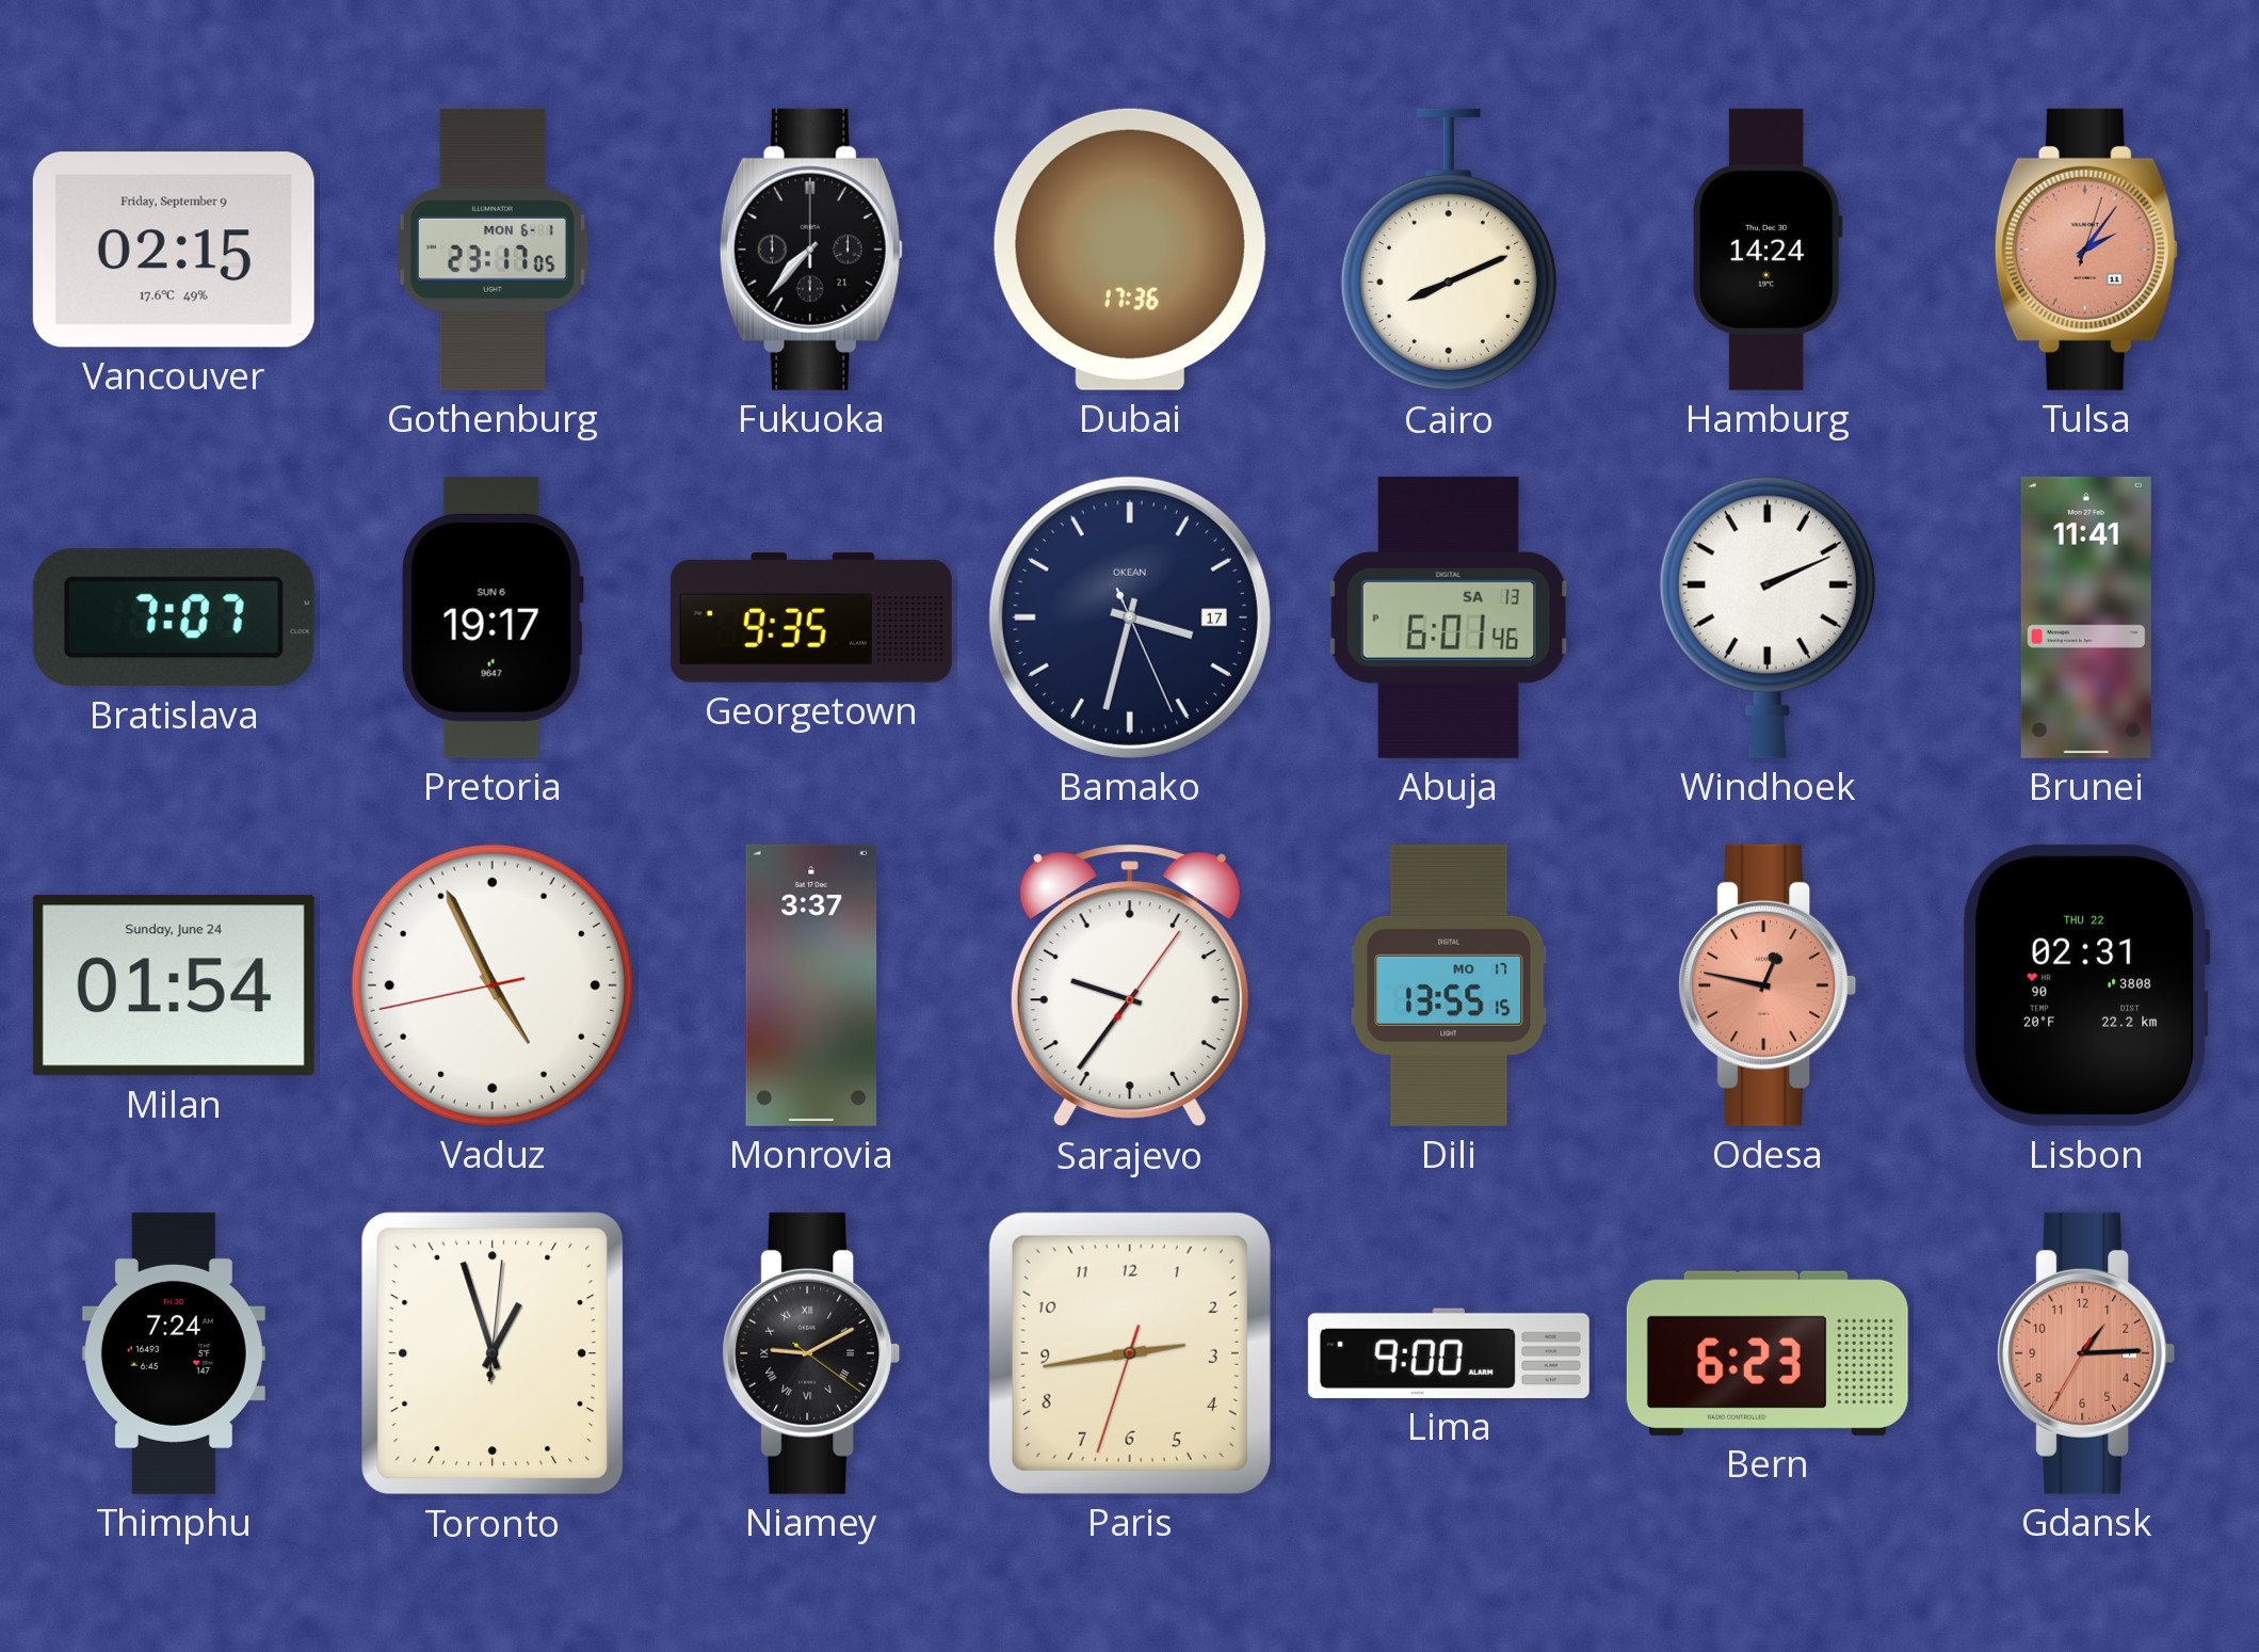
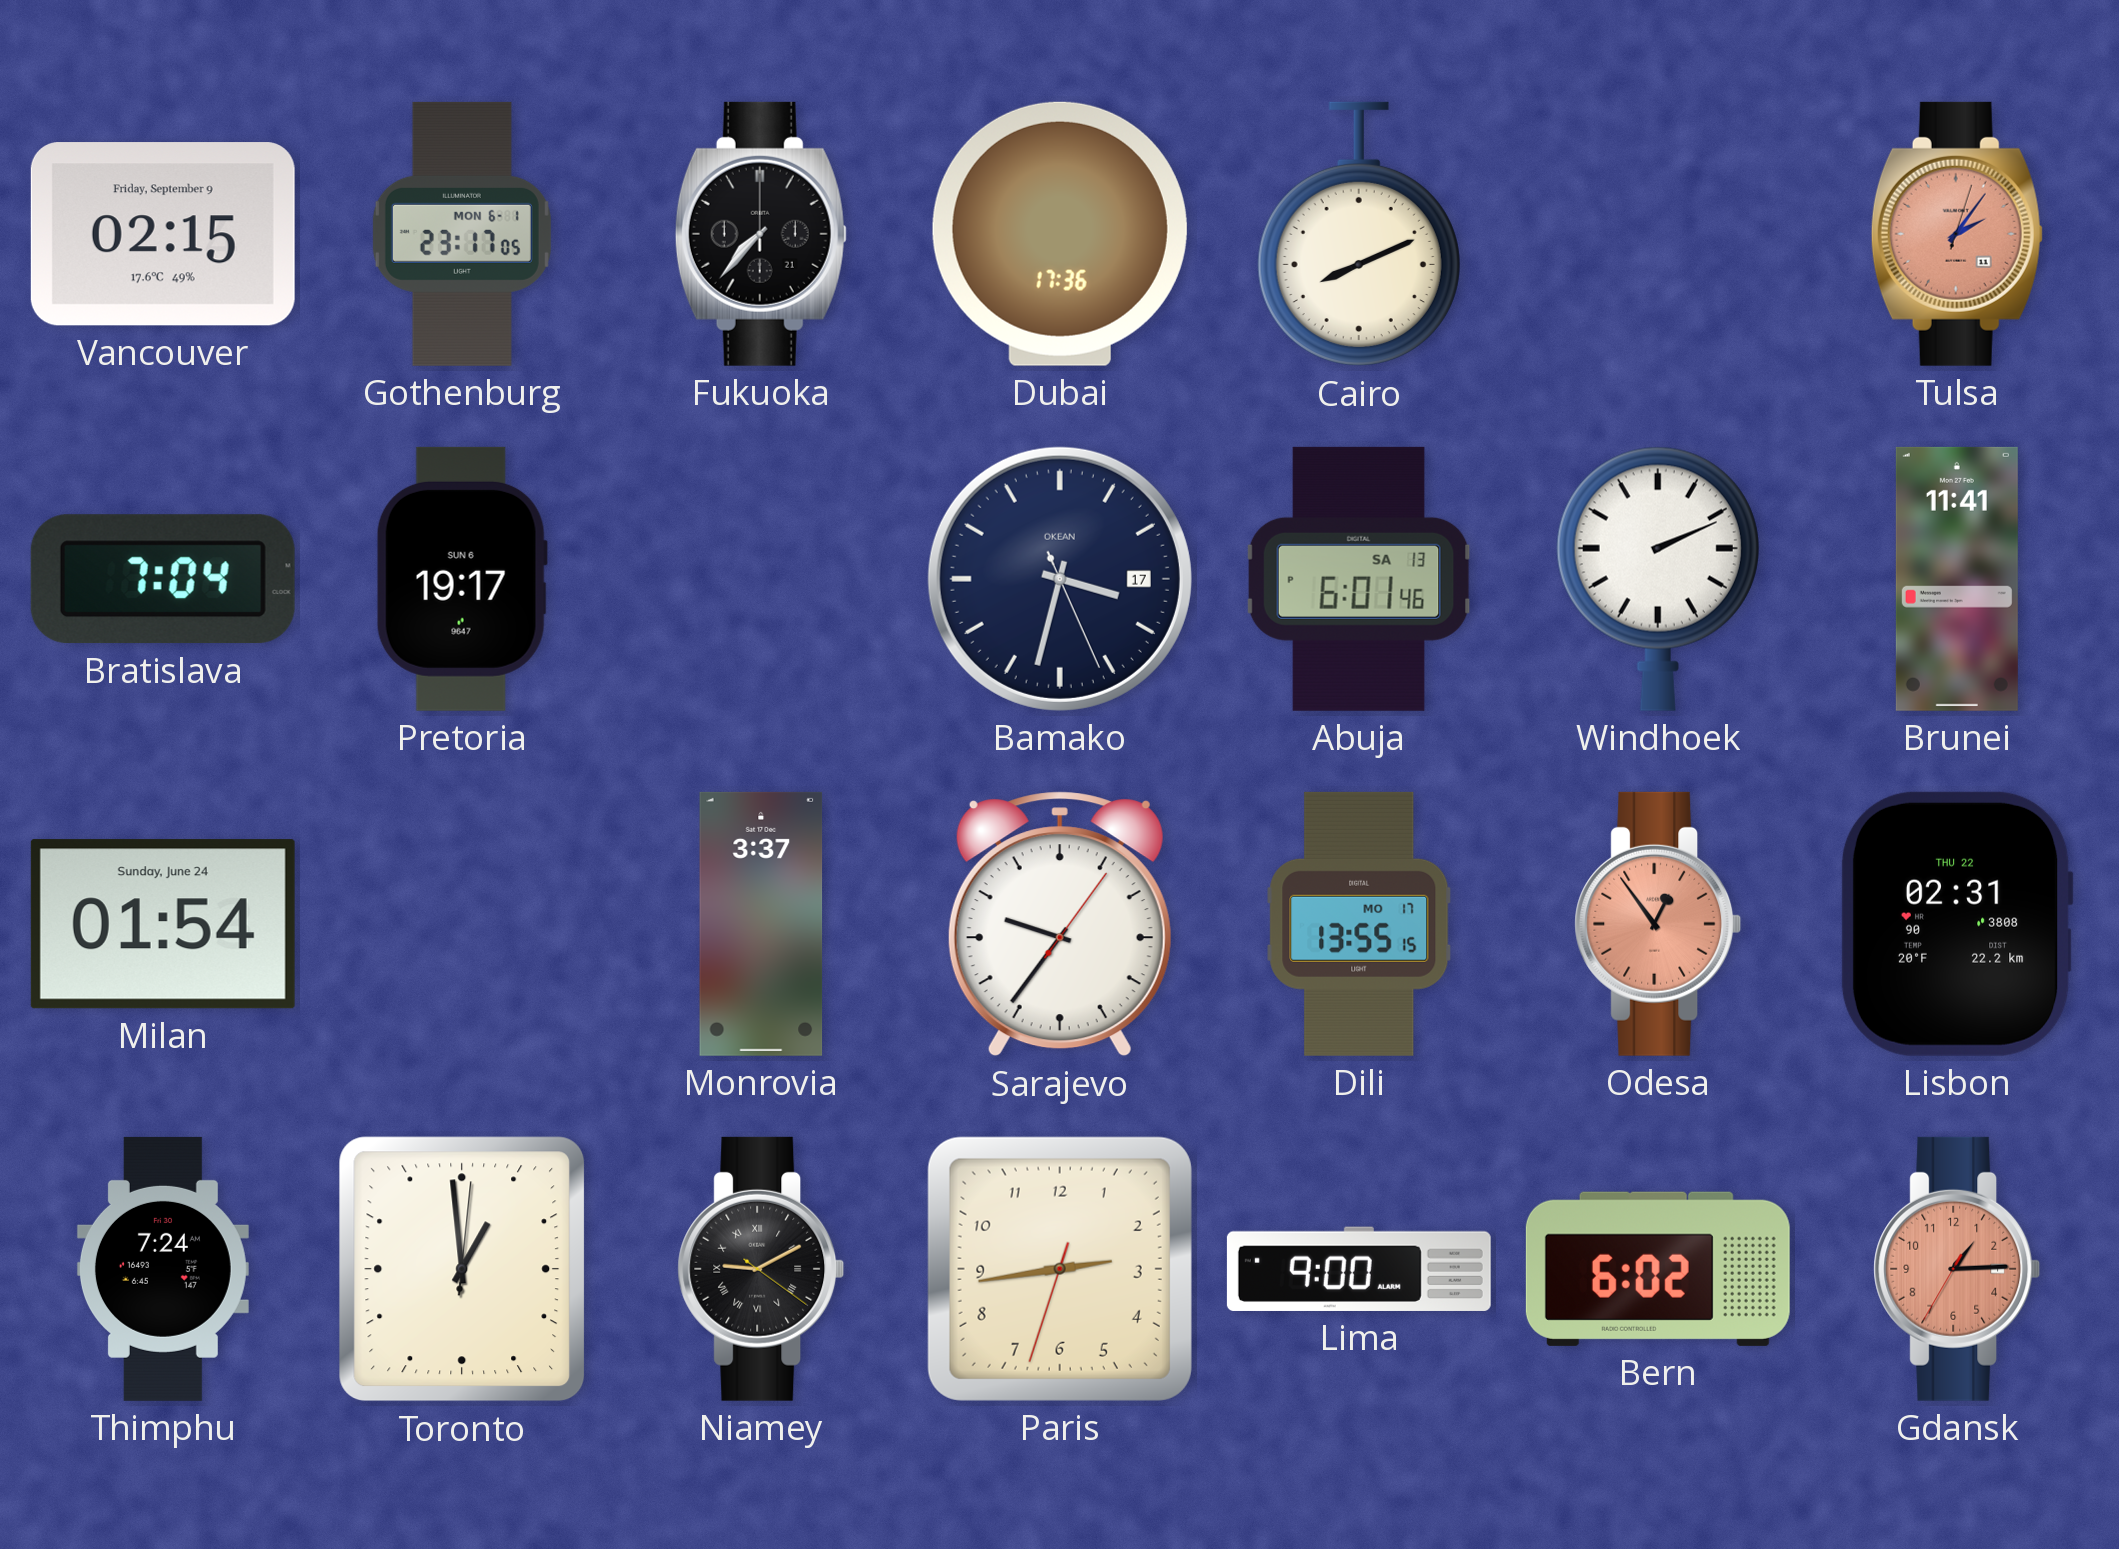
Hamburg: 14:24 -> none
Bratislava: 7:07 -> 7:04
Georgetown: 9:35 -> none
Vaduz: 4:55 -> none
Odesa: 12:47 -> 12:54
Toronto: 12:57 -> 12:59
Bern: 6:23 -> 6:02
